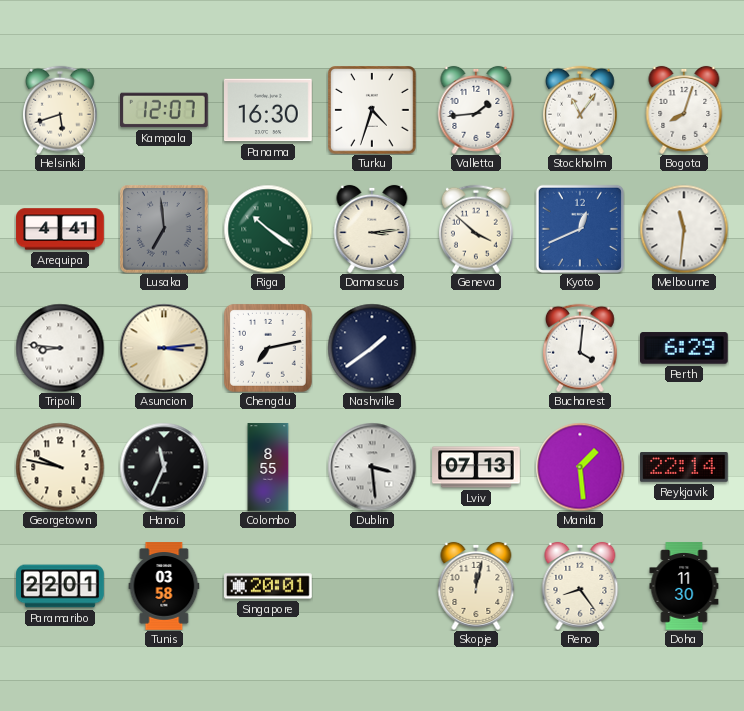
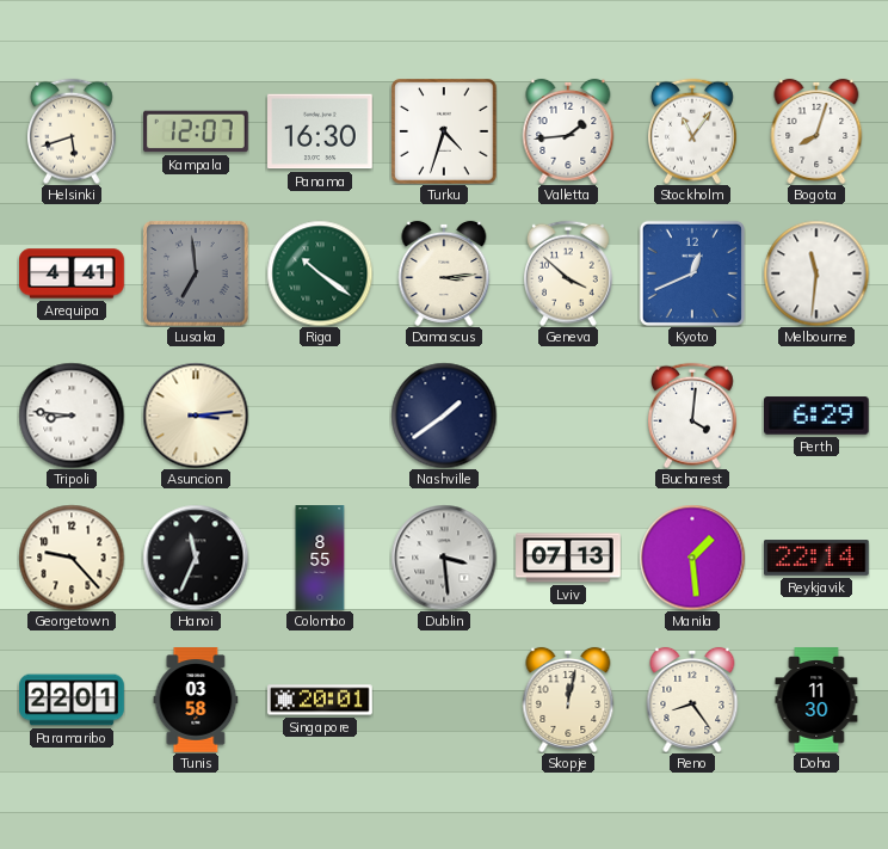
Chengdu: 7:13 -> none
Georgetown: 9:47 -> 9:23
